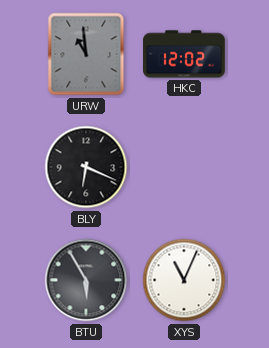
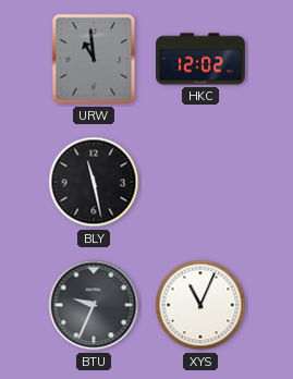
BLY: 6:19 -> 11:28
BTU: 5:55 -> 9:34
